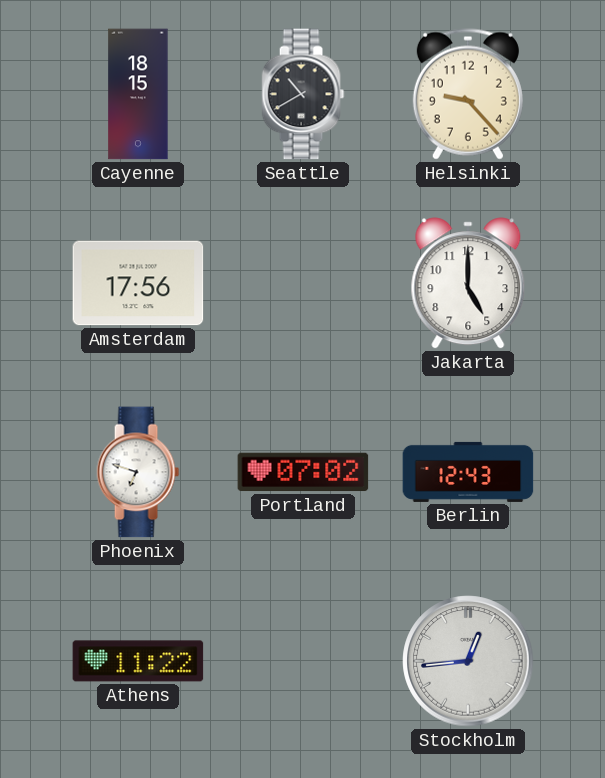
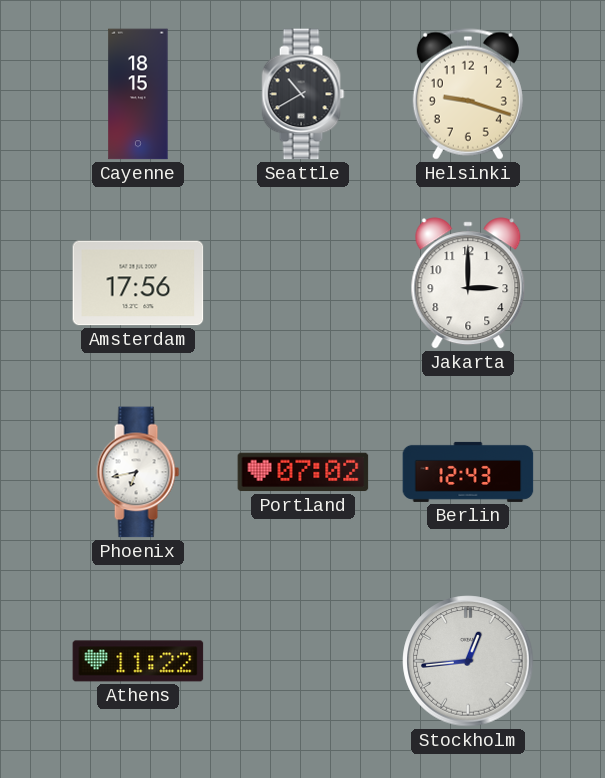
Helsinki: 9:23 -> 9:18
Jakarta: 5:00 -> 3:00
Phoenix: 6:48 -> 6:43
